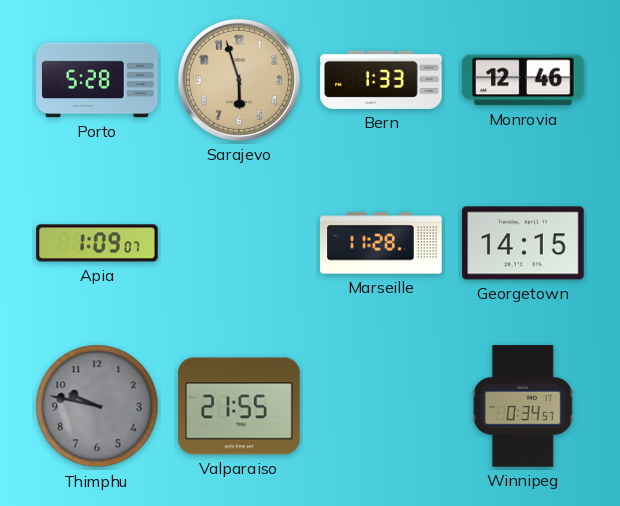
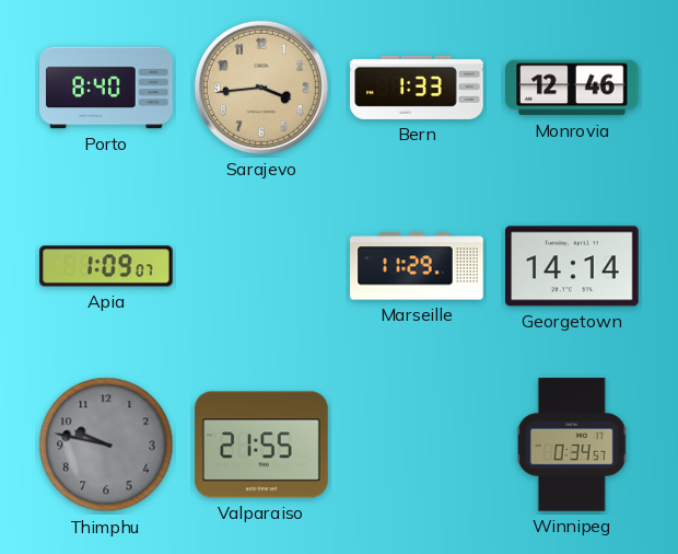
Porto: 5:28 -> 8:40
Sarajevo: 5:57 -> 3:44
Marseille: 11:28 -> 11:29
Georgetown: 14:15 -> 14:14
